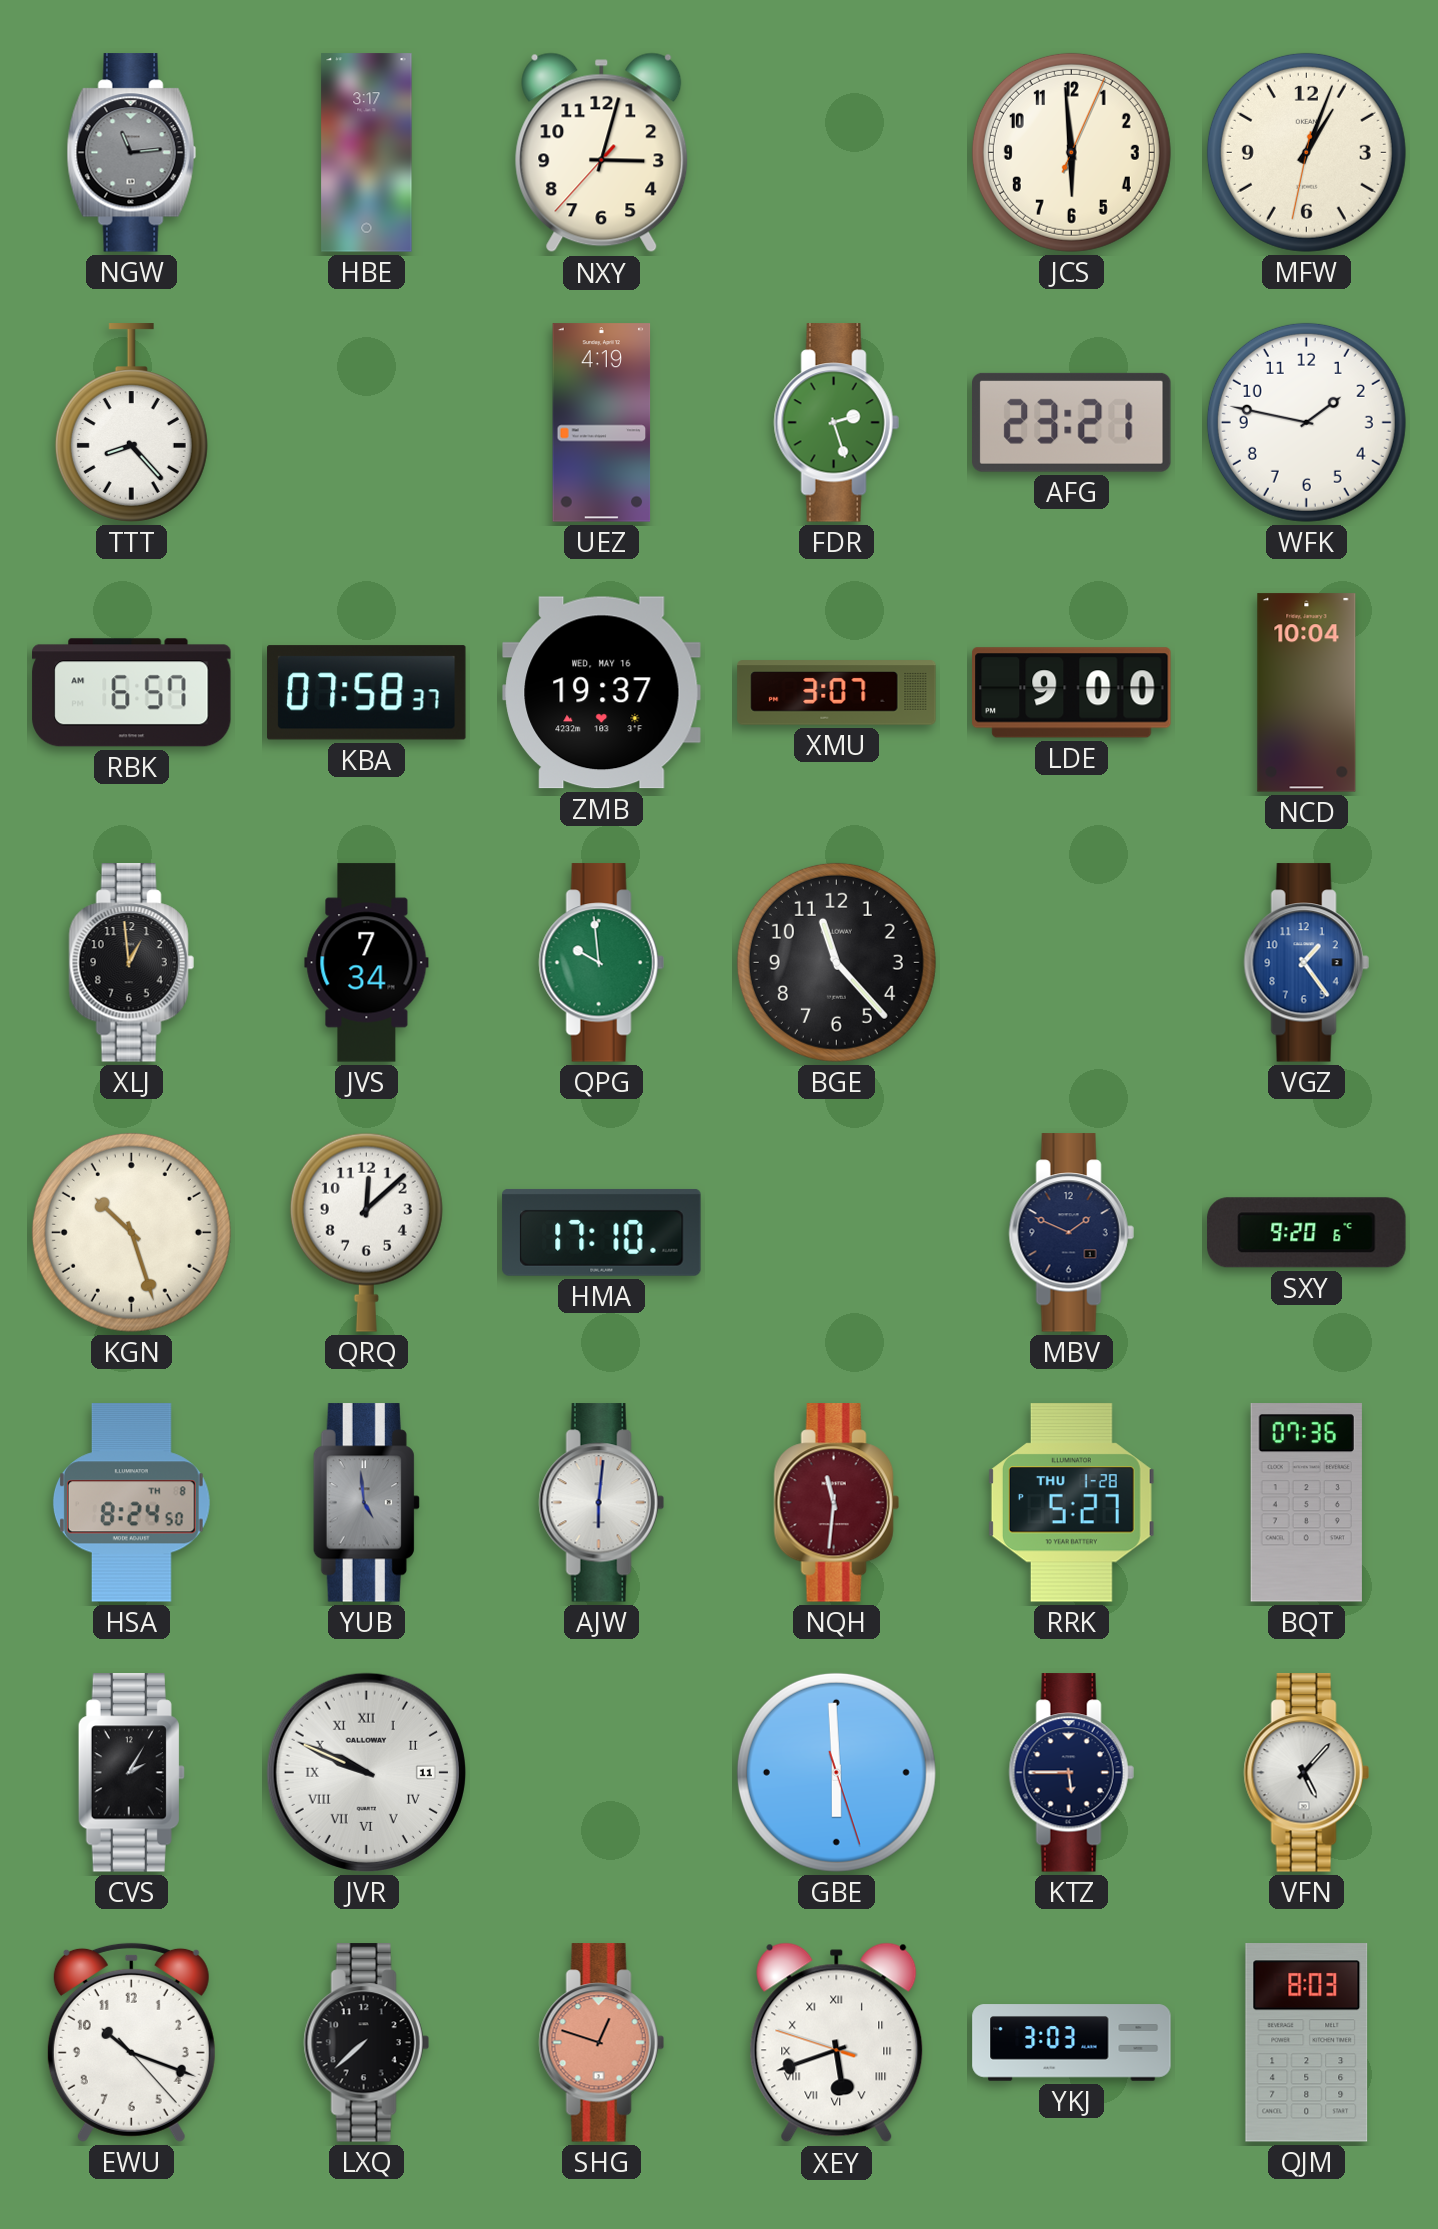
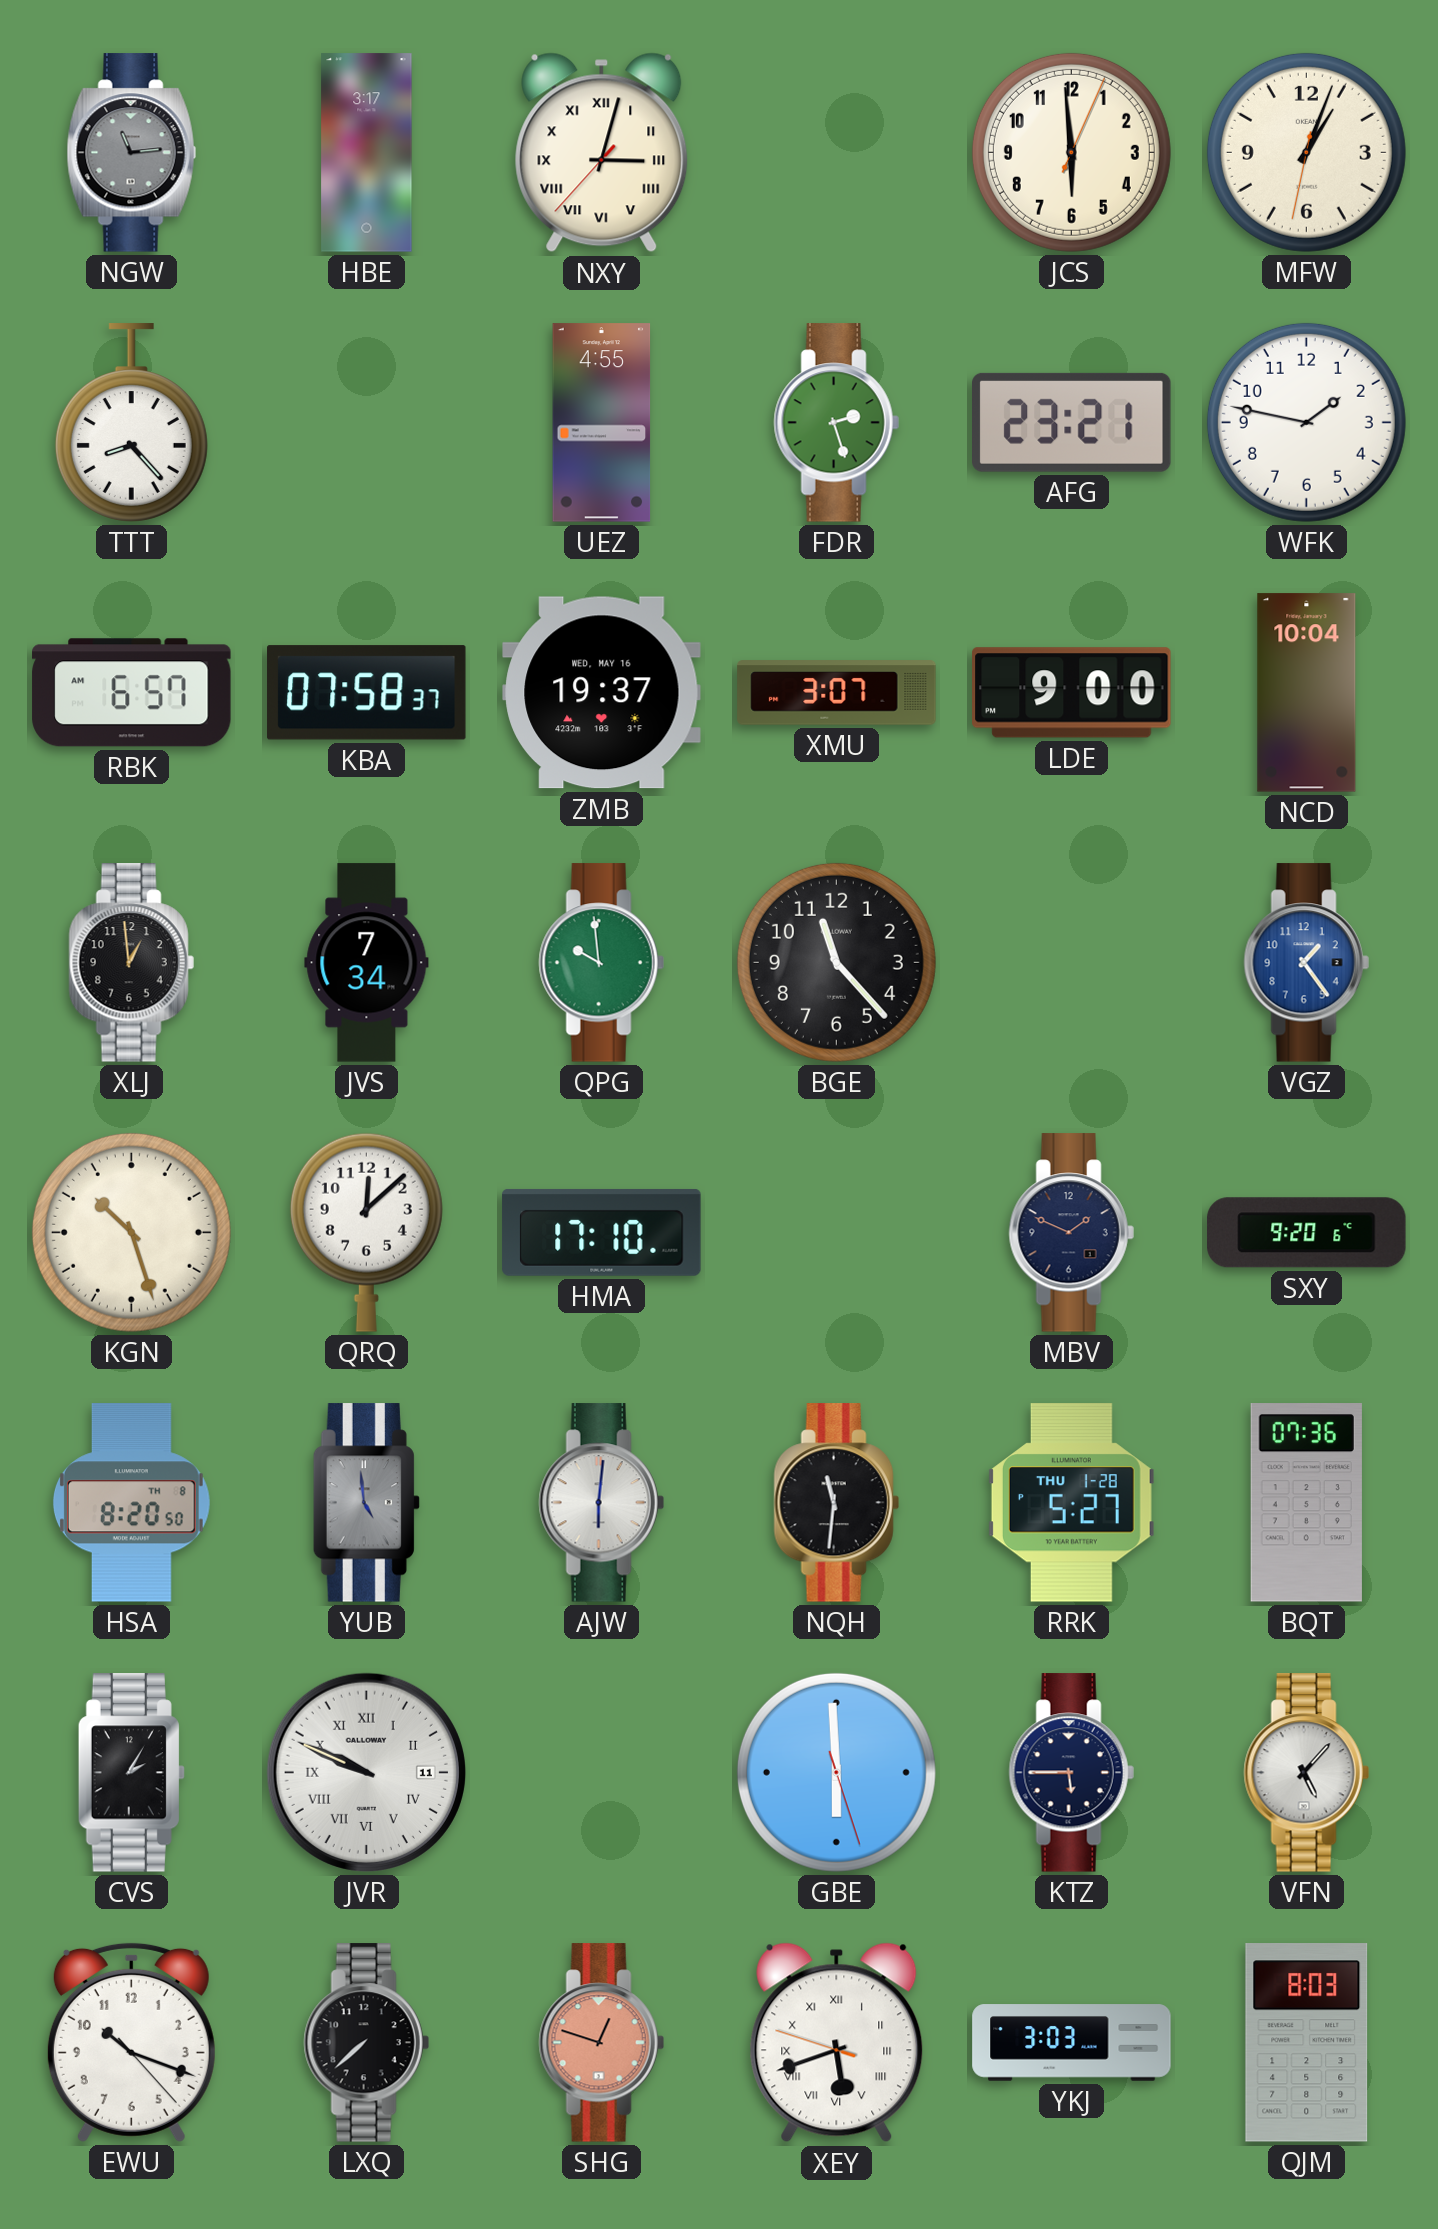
NXY numerals: Arabic -> Roman
UEZ: 4:19 -> 4:55
HSA: 8:24 -> 8:20
NQH dial: burgundy -> black
